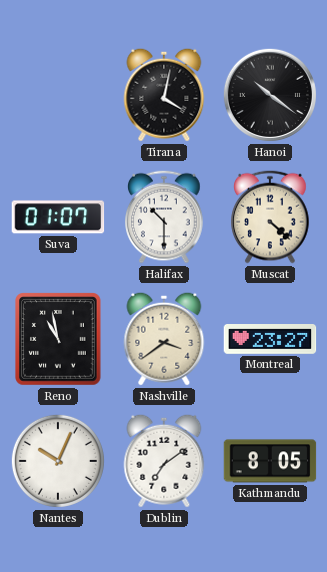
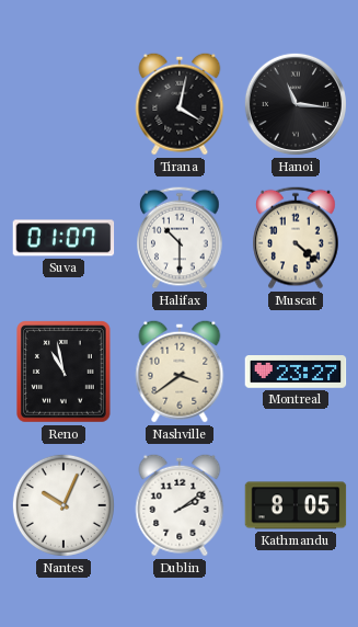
Hanoi: 10:21 -> 11:16
Dublin: 7:09 -> 2:09
